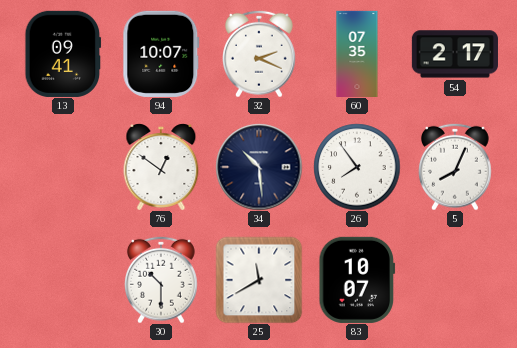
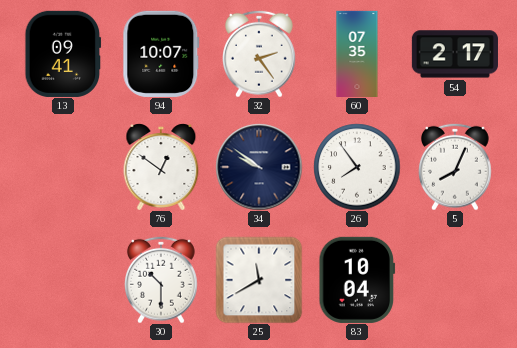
32: 2:19 -> 2:24
34: 10:29 -> 9:51
83: 10:07 -> 10:04
